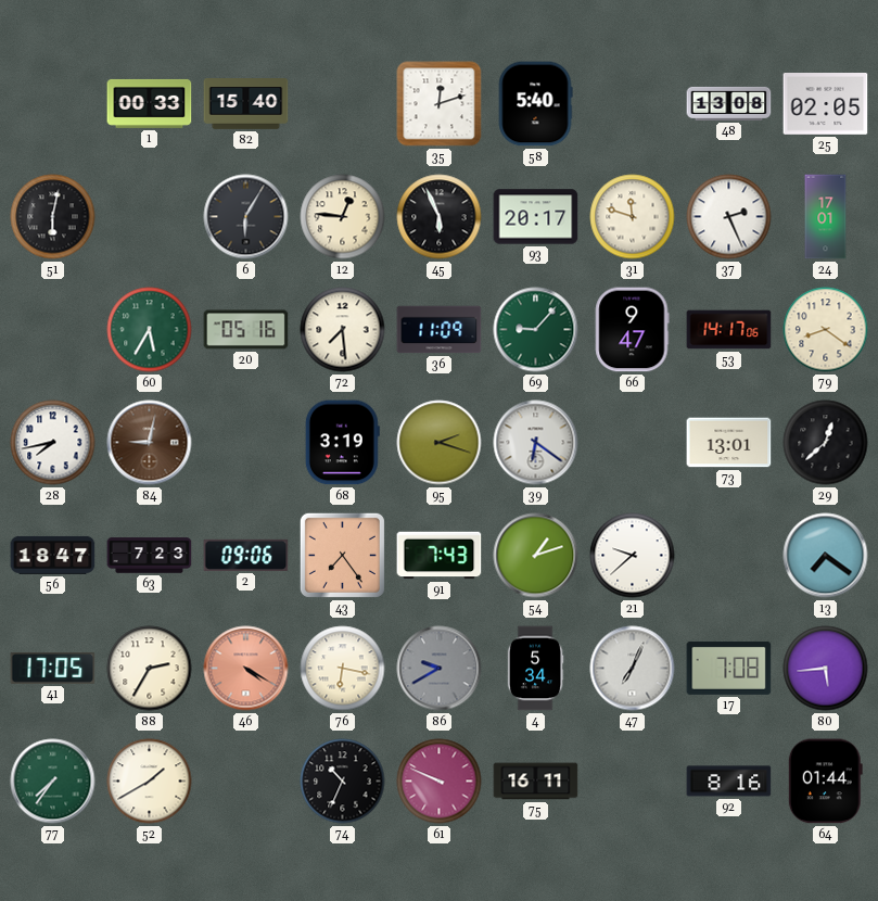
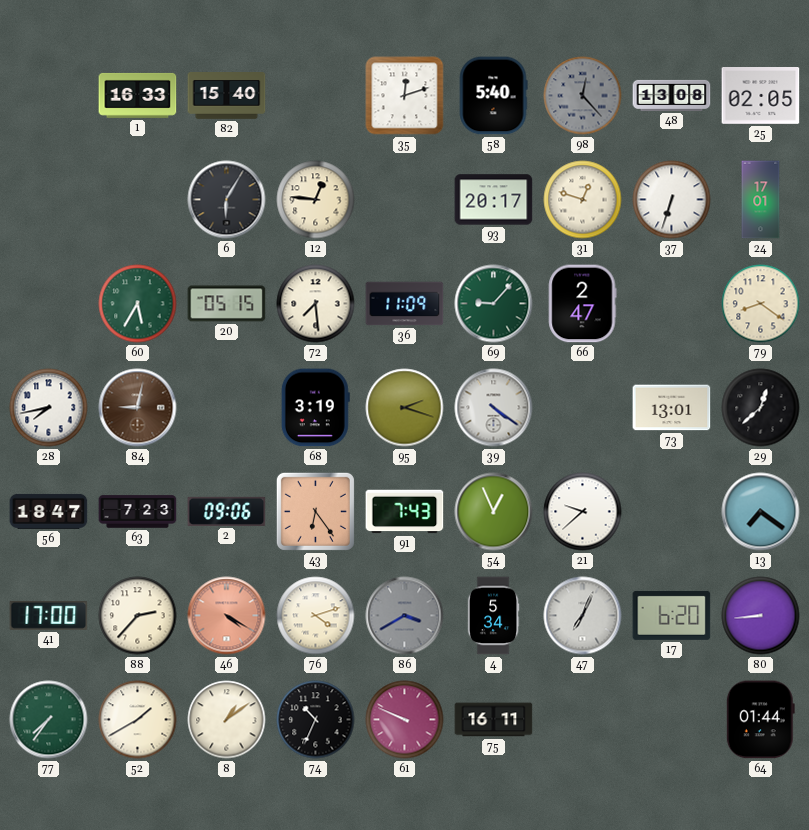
1: 00:33 -> 16:33
98: none -> 12:23
51: 6:02 -> none
45: 5:56 -> none
31: 11:48 -> 12:48
37: 2:26 -> 6:33
20: 05:16 -> 05:15
66: 9:47 -> 2:47
53: 14:17 -> none
39: 6:21 -> 4:21
43: 7:24 -> 6:24
54: 1:12 -> 12:56
41: 17:05 -> 17:00
88: 2:35 -> 2:37
76: 6:17 -> 4:12
86: 9:40 -> 3:40
17: 7:08 -> 6:20
80: 5:44 -> 8:44
8: none -> 1:09
92: 8:16 -> none
